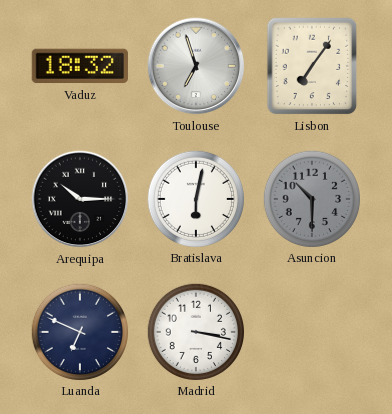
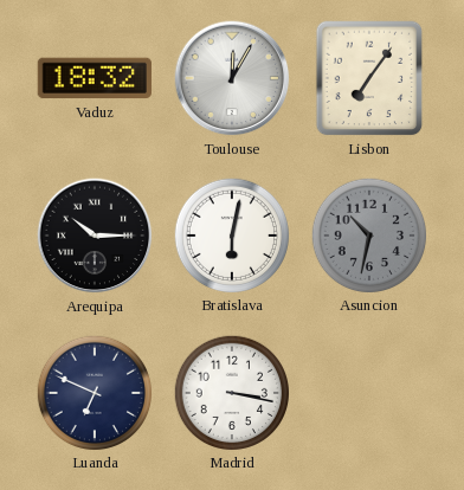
Toulouse: 6:57 -> 12:05
Asuncion: 10:30 -> 10:32
